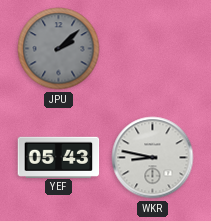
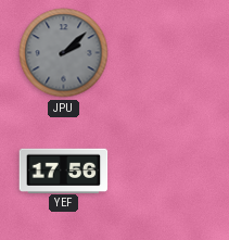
YEF: 05:43 -> 17:56
WKR: 8:47 -> none
